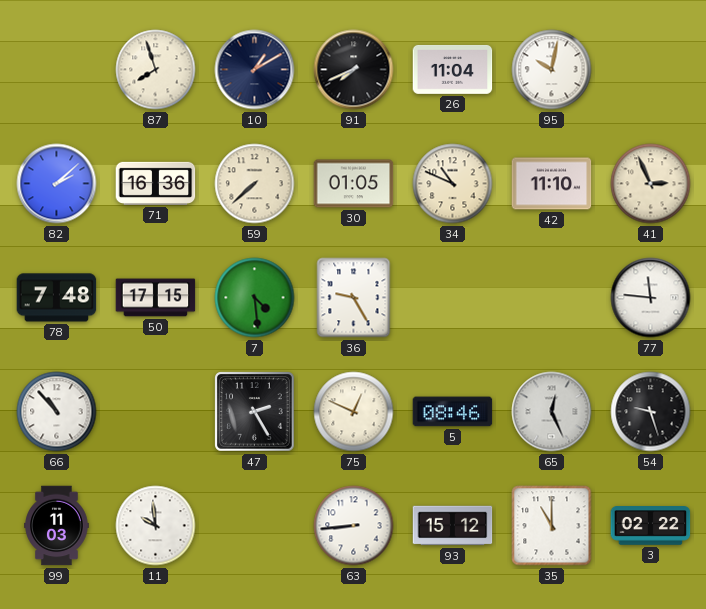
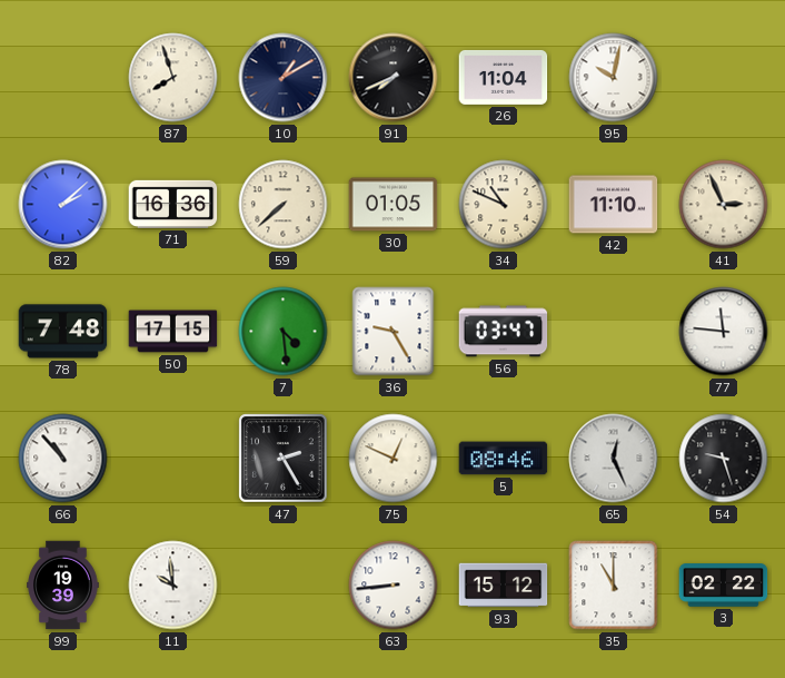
56: none -> 03:47
99: 11:03 -> 19:39
